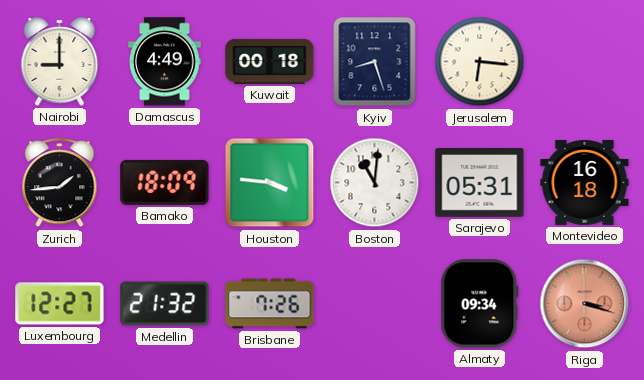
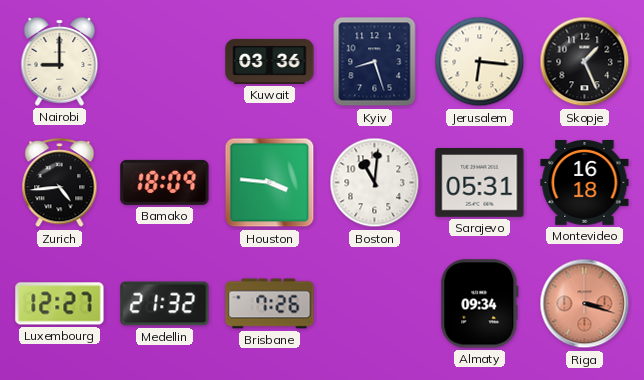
Damascus: 4:49 -> none
Kuwait: 00:18 -> 03:36
Skopje: none -> 1:26
Zurich: 1:44 -> 4:44
